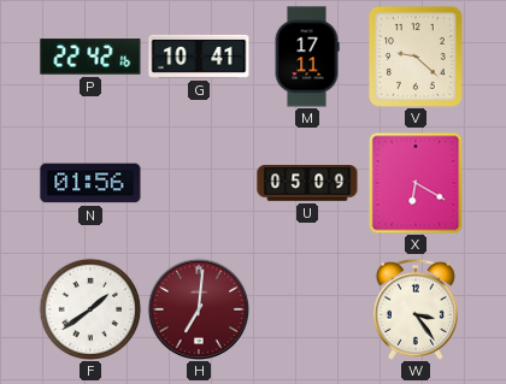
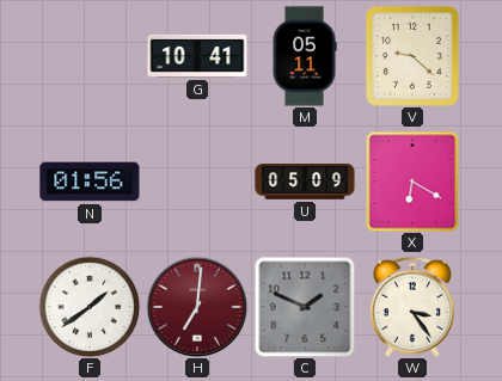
P: 22:42 -> none
M: 17:11 -> 05:11
C: none -> 1:49
